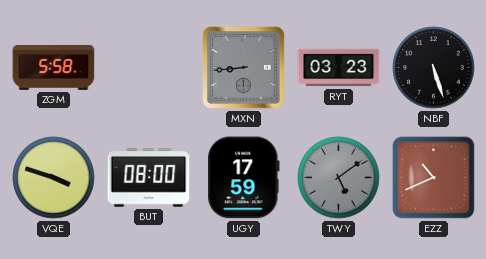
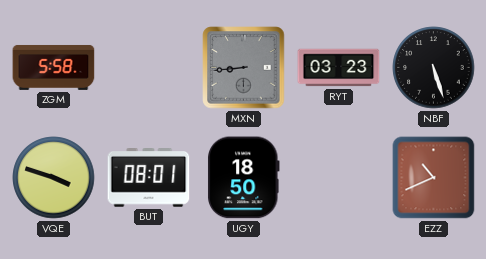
BUT: 08:00 -> 08:01
UGY: 17:59 -> 18:50
TWY: 5:09 -> none
